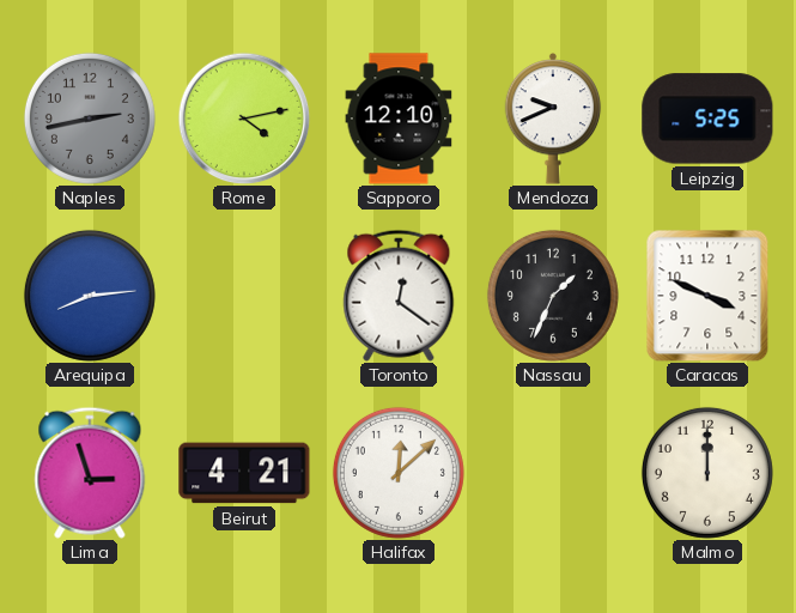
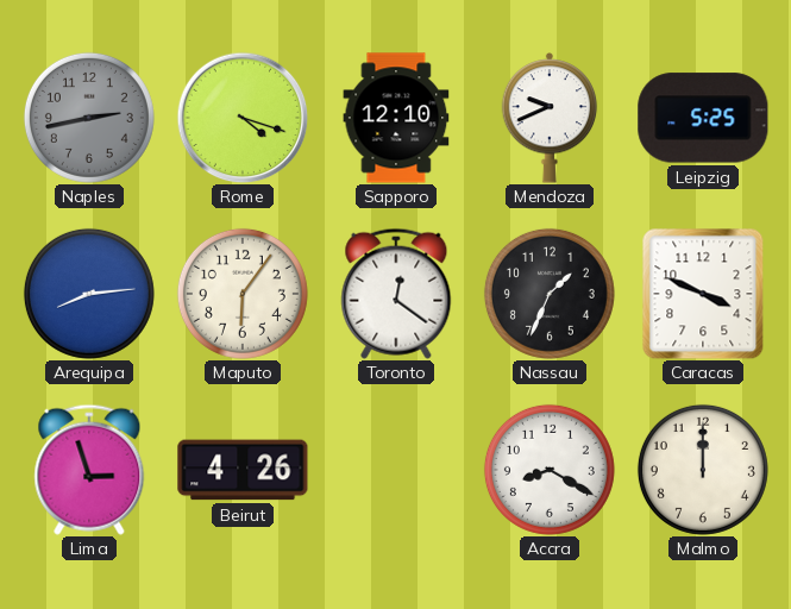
Rome: 4:13 -> 4:18
Maputo: none -> 6:06
Beirut: 4:21 -> 4:26
Halifax: 12:08 -> none
Accra: none -> 8:20
